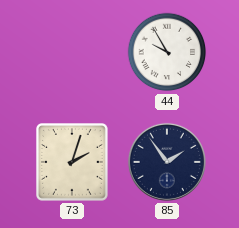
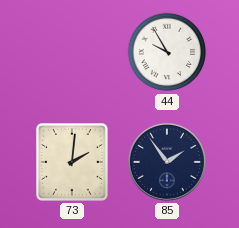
73: 2:03 -> 2:01
